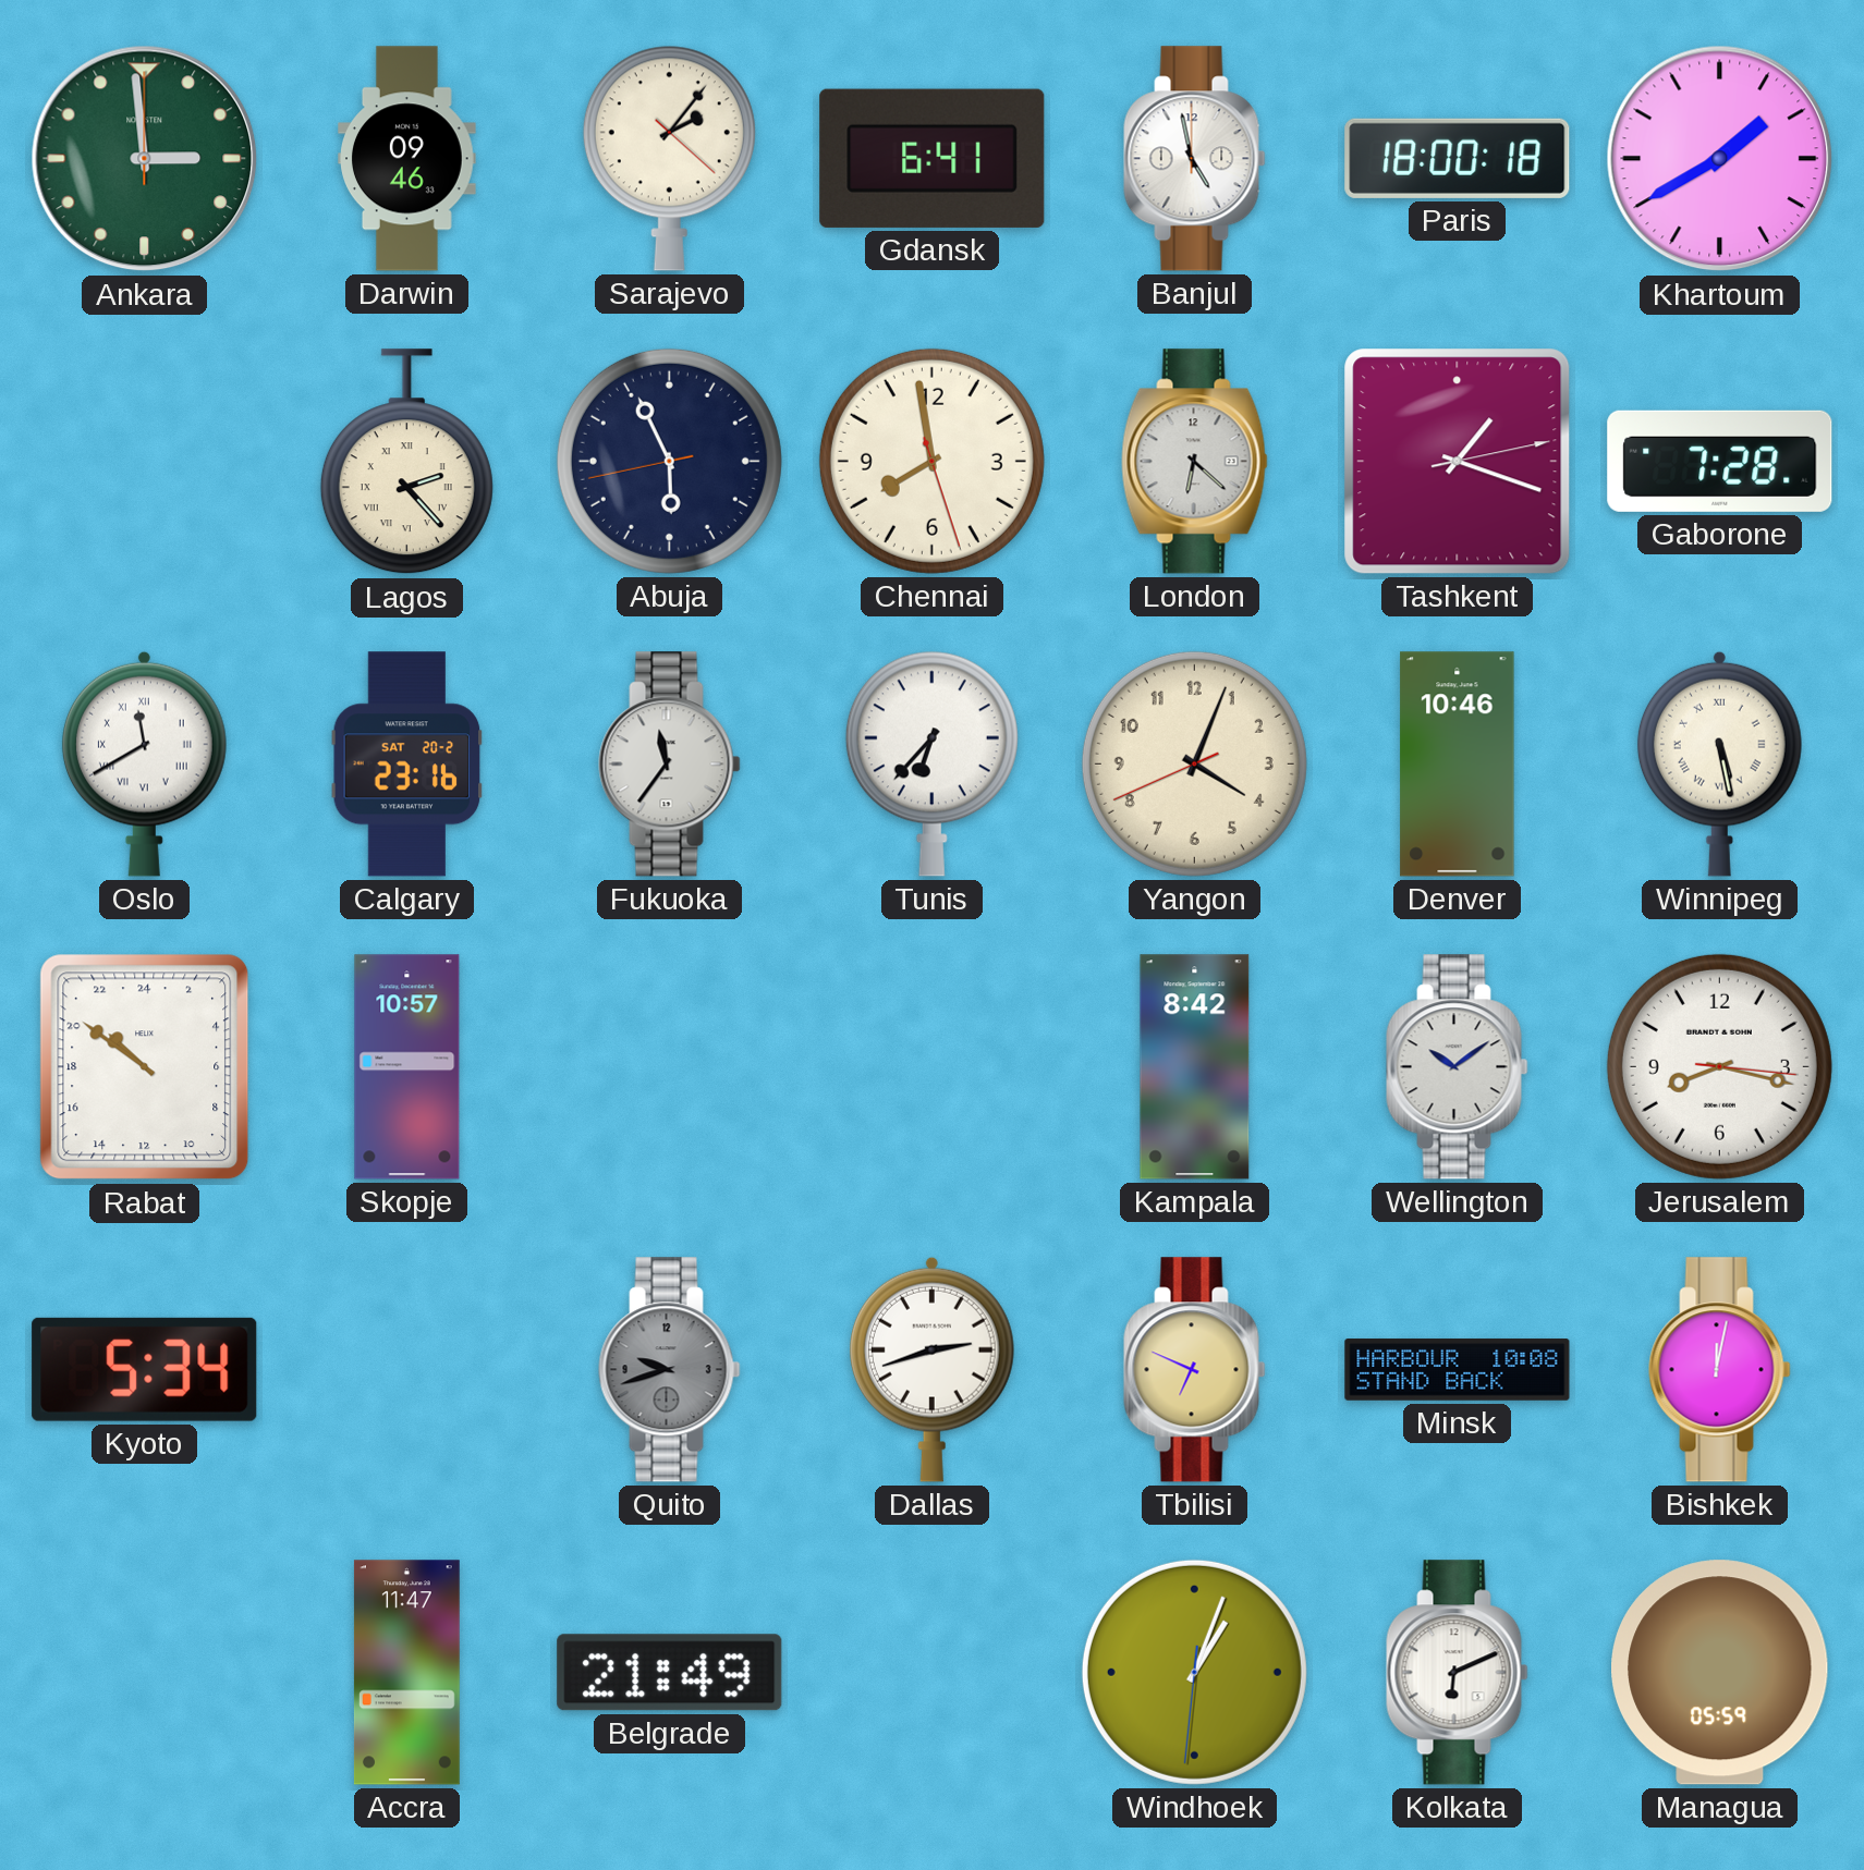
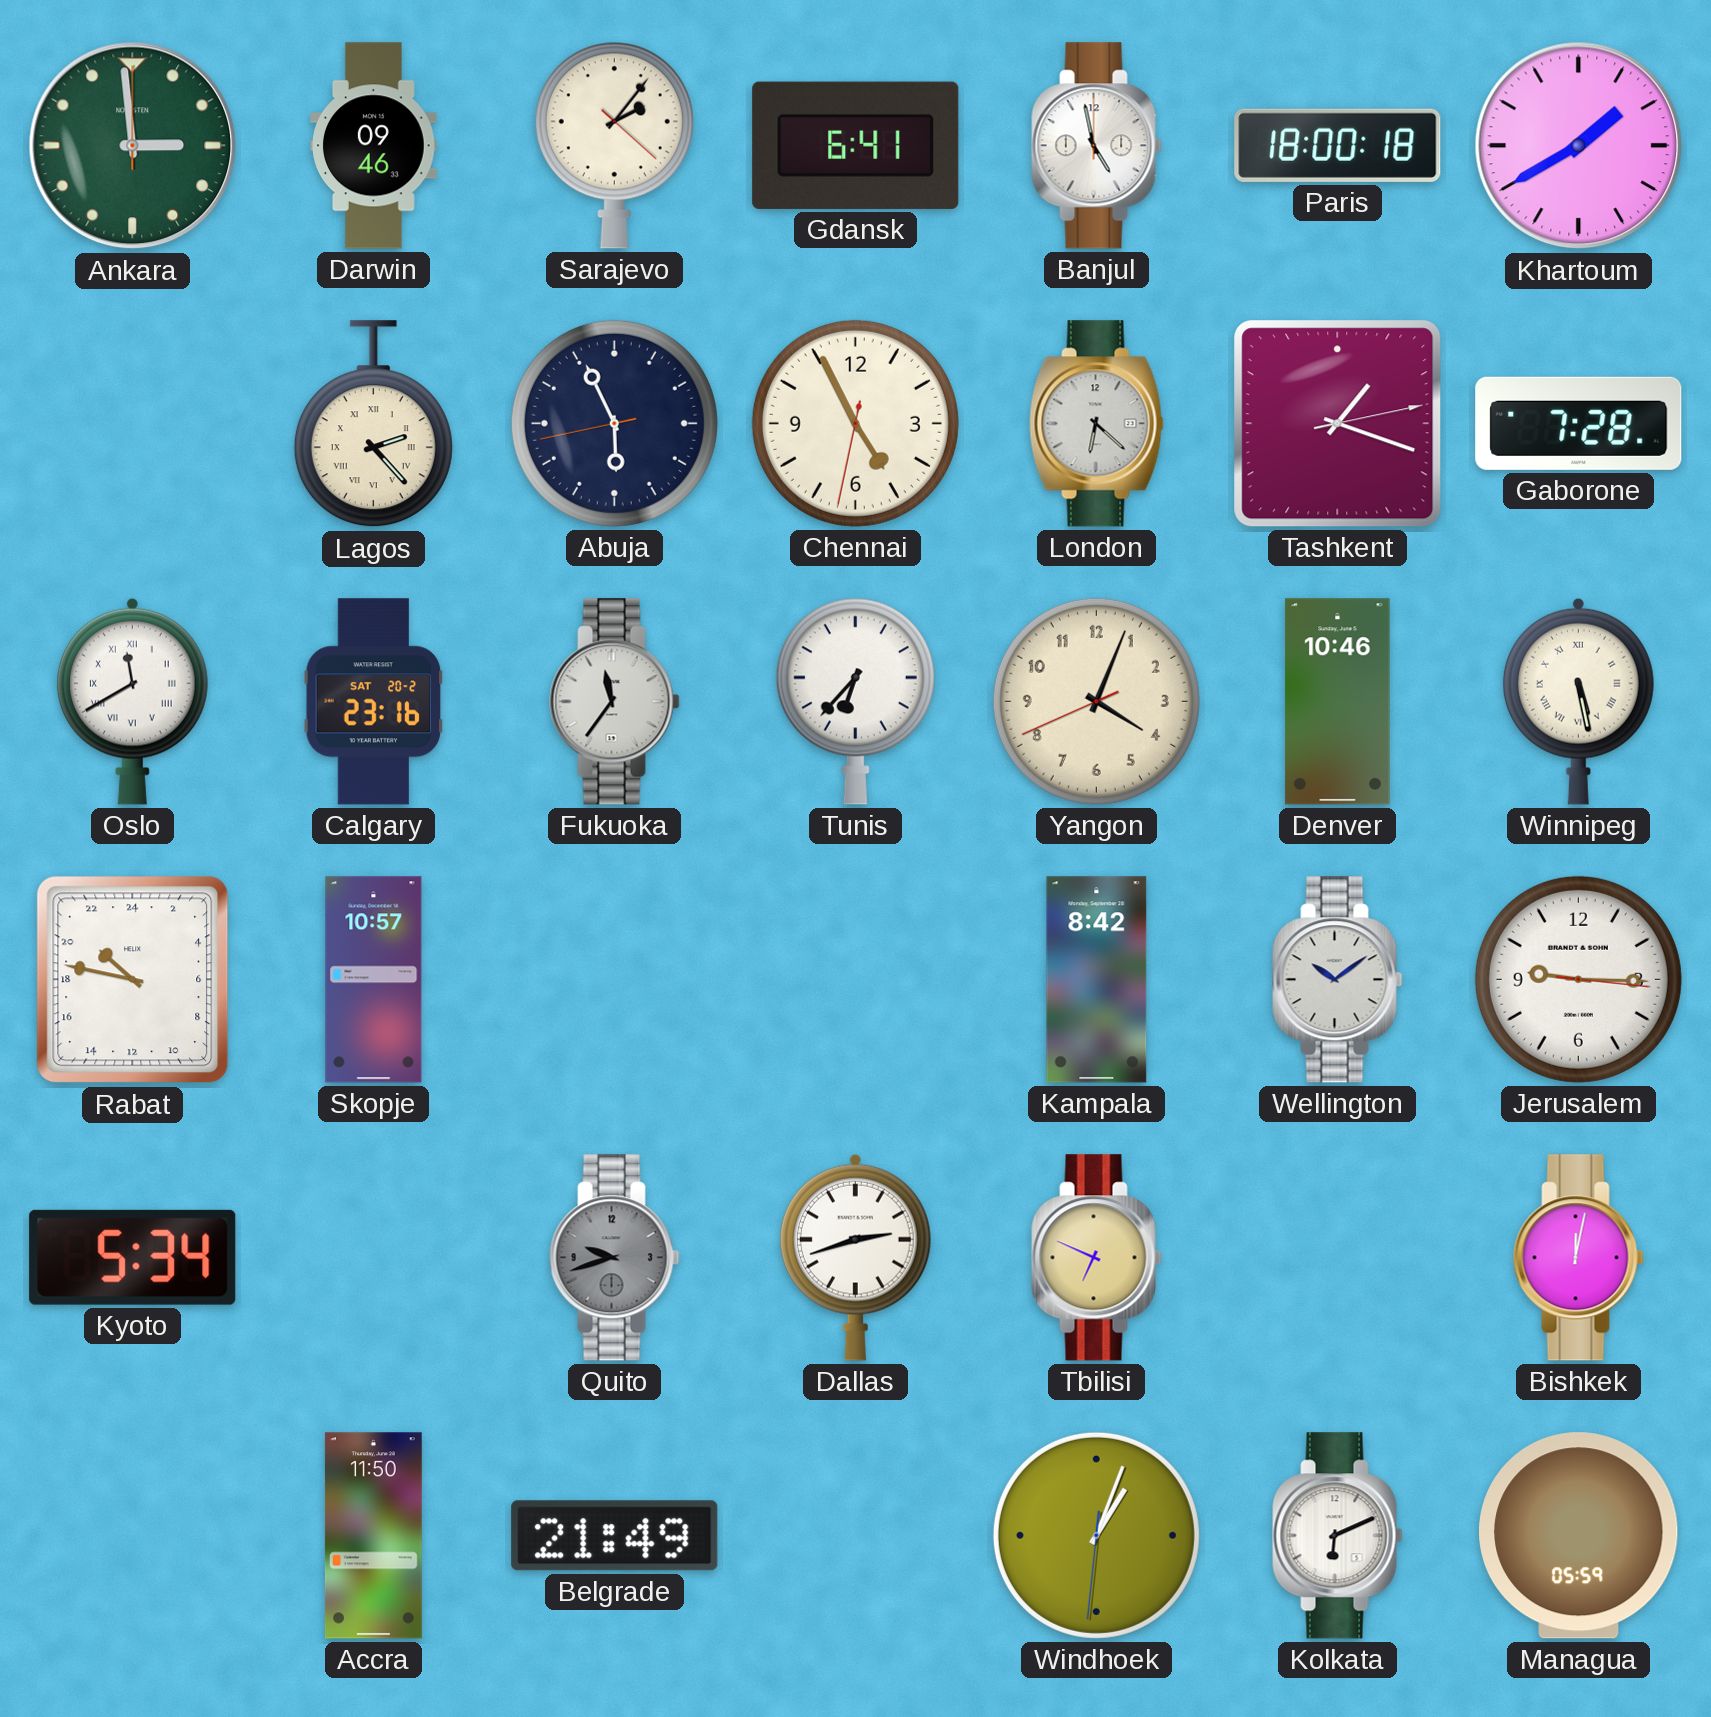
Chennai: 7:58 -> 4:55
Rabat: 20:51 -> 20:47
Jerusalem: 8:17 -> 9:15
Minsk: 10:08 -> none
Accra: 11:47 -> 11:50
